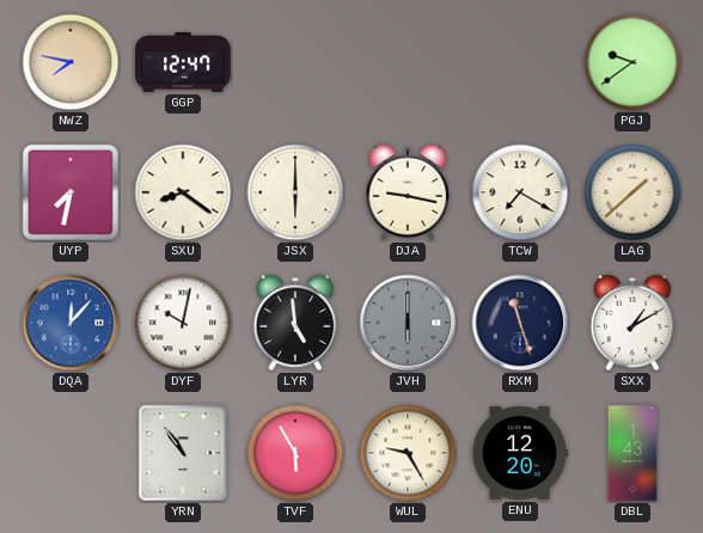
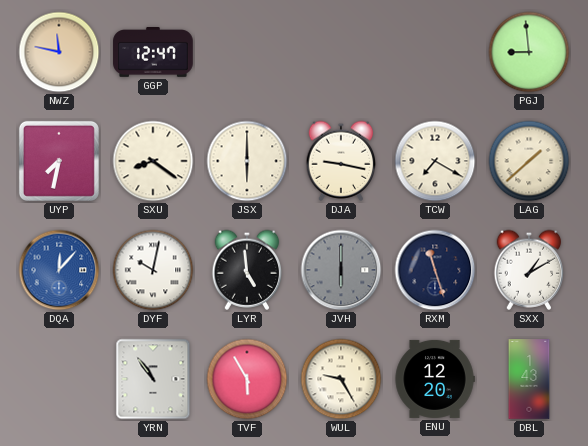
NWZ: 7:47 -> 11:47
PGJ: 9:39 -> 8:59
